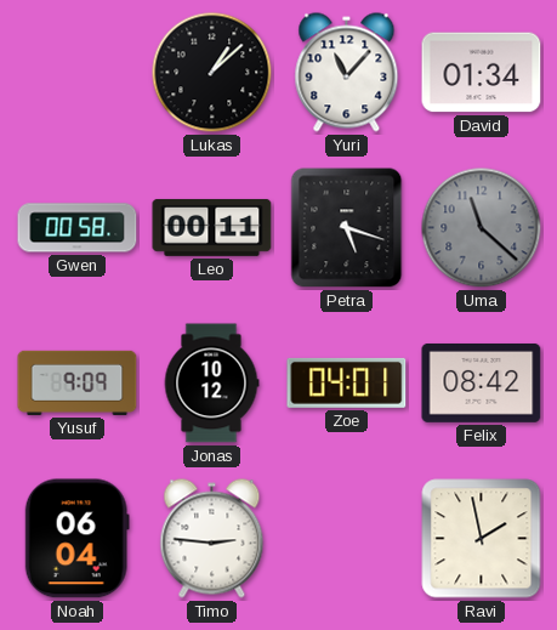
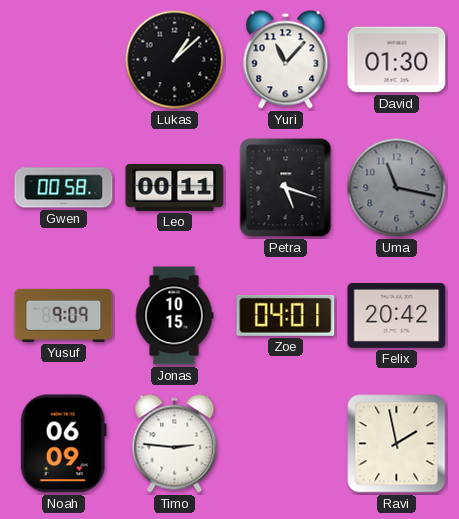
David: 01:34 -> 01:30
Uma: 11:22 -> 11:17
Jonas: 10:12 -> 10:15
Felix: 08:42 -> 20:42
Noah: 06:04 -> 06:09
